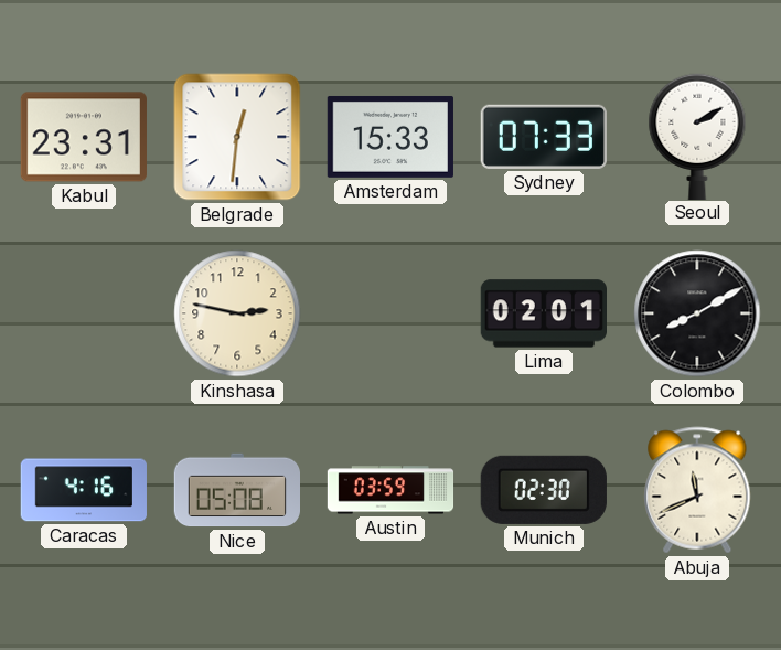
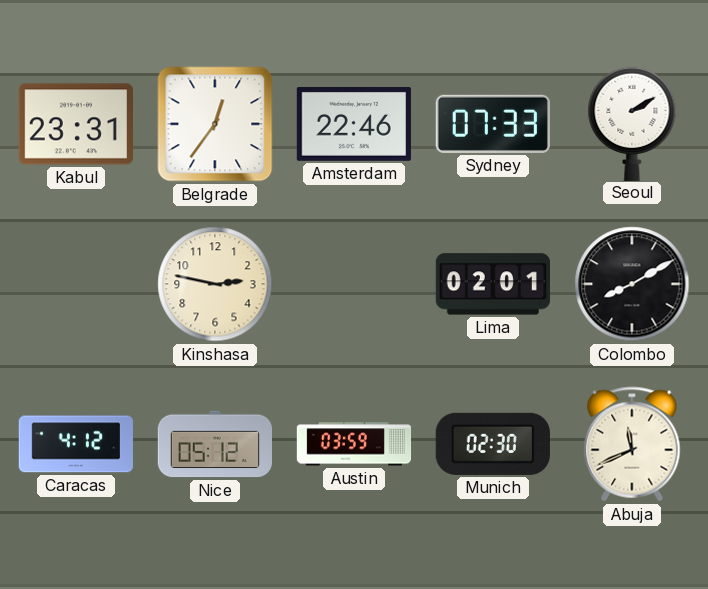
Belgrade: 12:31 -> 12:36
Amsterdam: 15:33 -> 22:46
Caracas: 4:16 -> 4:12
Nice: 05:08 -> 05:12
